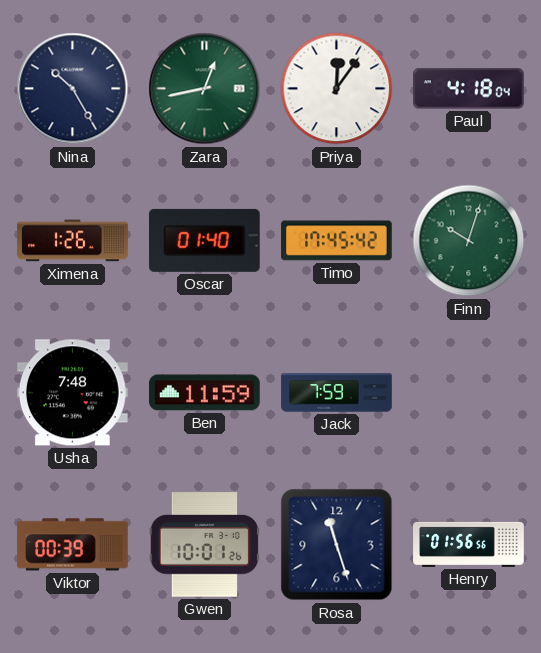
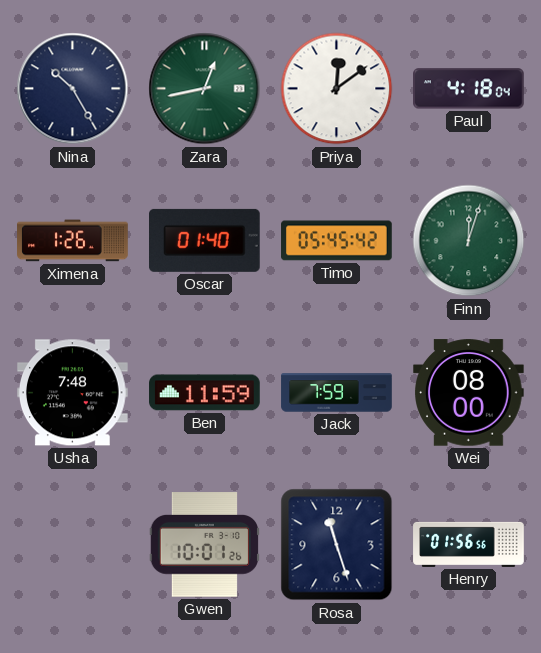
Priya: 12:06 -> 12:09
Timo: 17:45 -> 05:45
Finn: 10:03 -> 12:03
Wei: none -> 08:00
Viktor: 00:39 -> none
